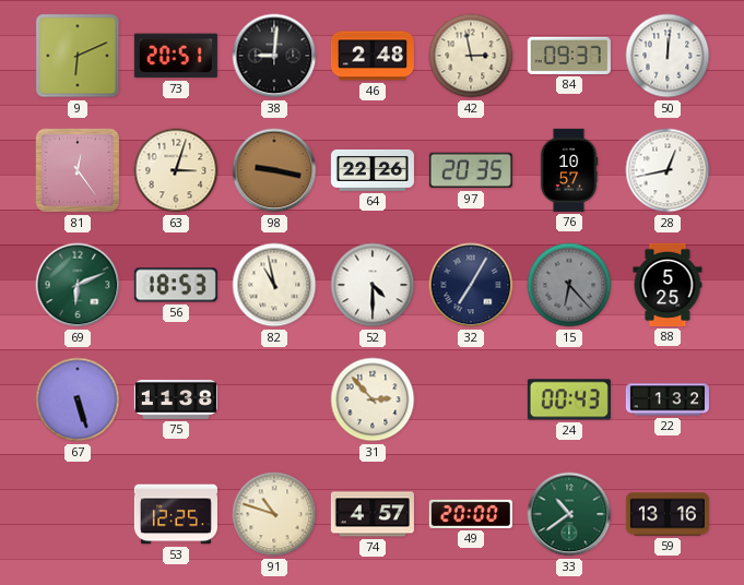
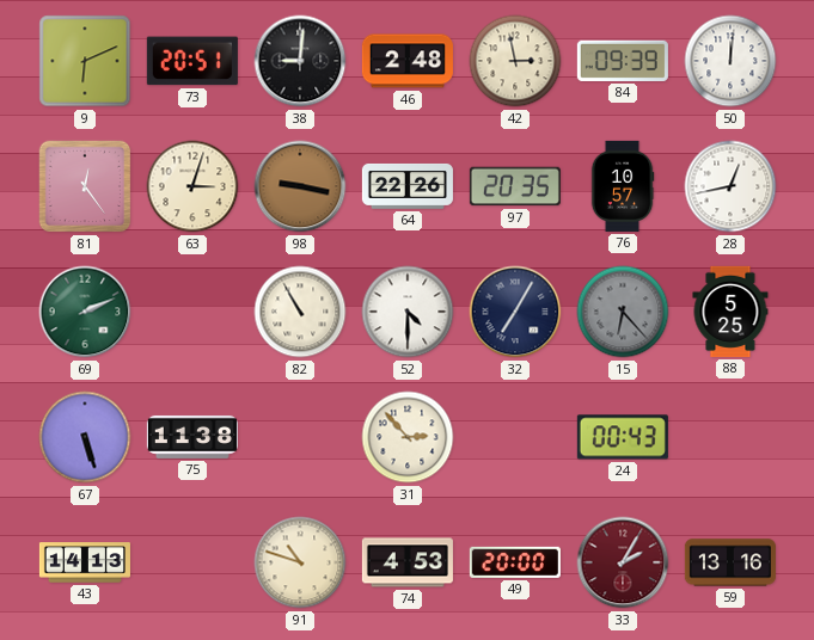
84: 09:37 -> 09:39
69: 6:11 -> 2:11
56: 18:53 -> none
82: 10:58 -> 10:55
22: 1:32 -> none
43: none -> 14:13
53: 12:25 -> none
74: 4:57 -> 4:53
33: 10:39 -> 2:05
33 dial: green -> burgundy
